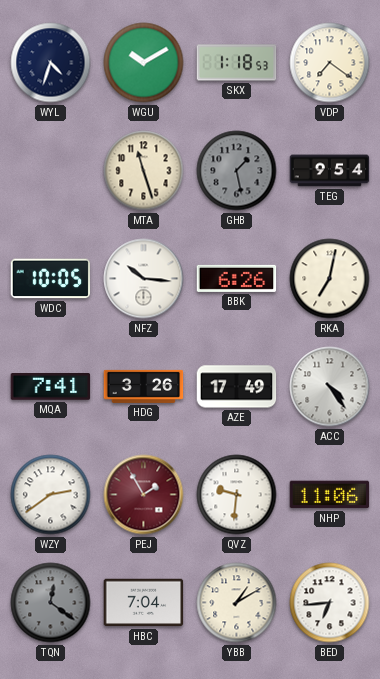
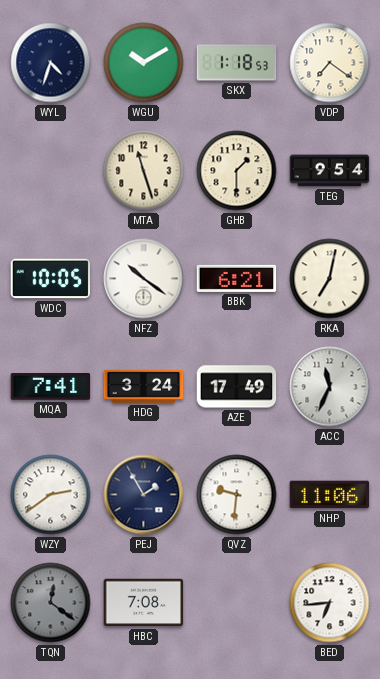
GHB: 1:28 -> 1:30
GHB dial: grey -> cream
NFZ: 10:16 -> 10:21
BBK: 6:26 -> 6:21
HDG: 3:26 -> 3:24
ACC: 4:24 -> 11:34
PEJ dial: burgundy -> navy
HBC: 7:04 -> 7:08
YBB: 1:10 -> none
